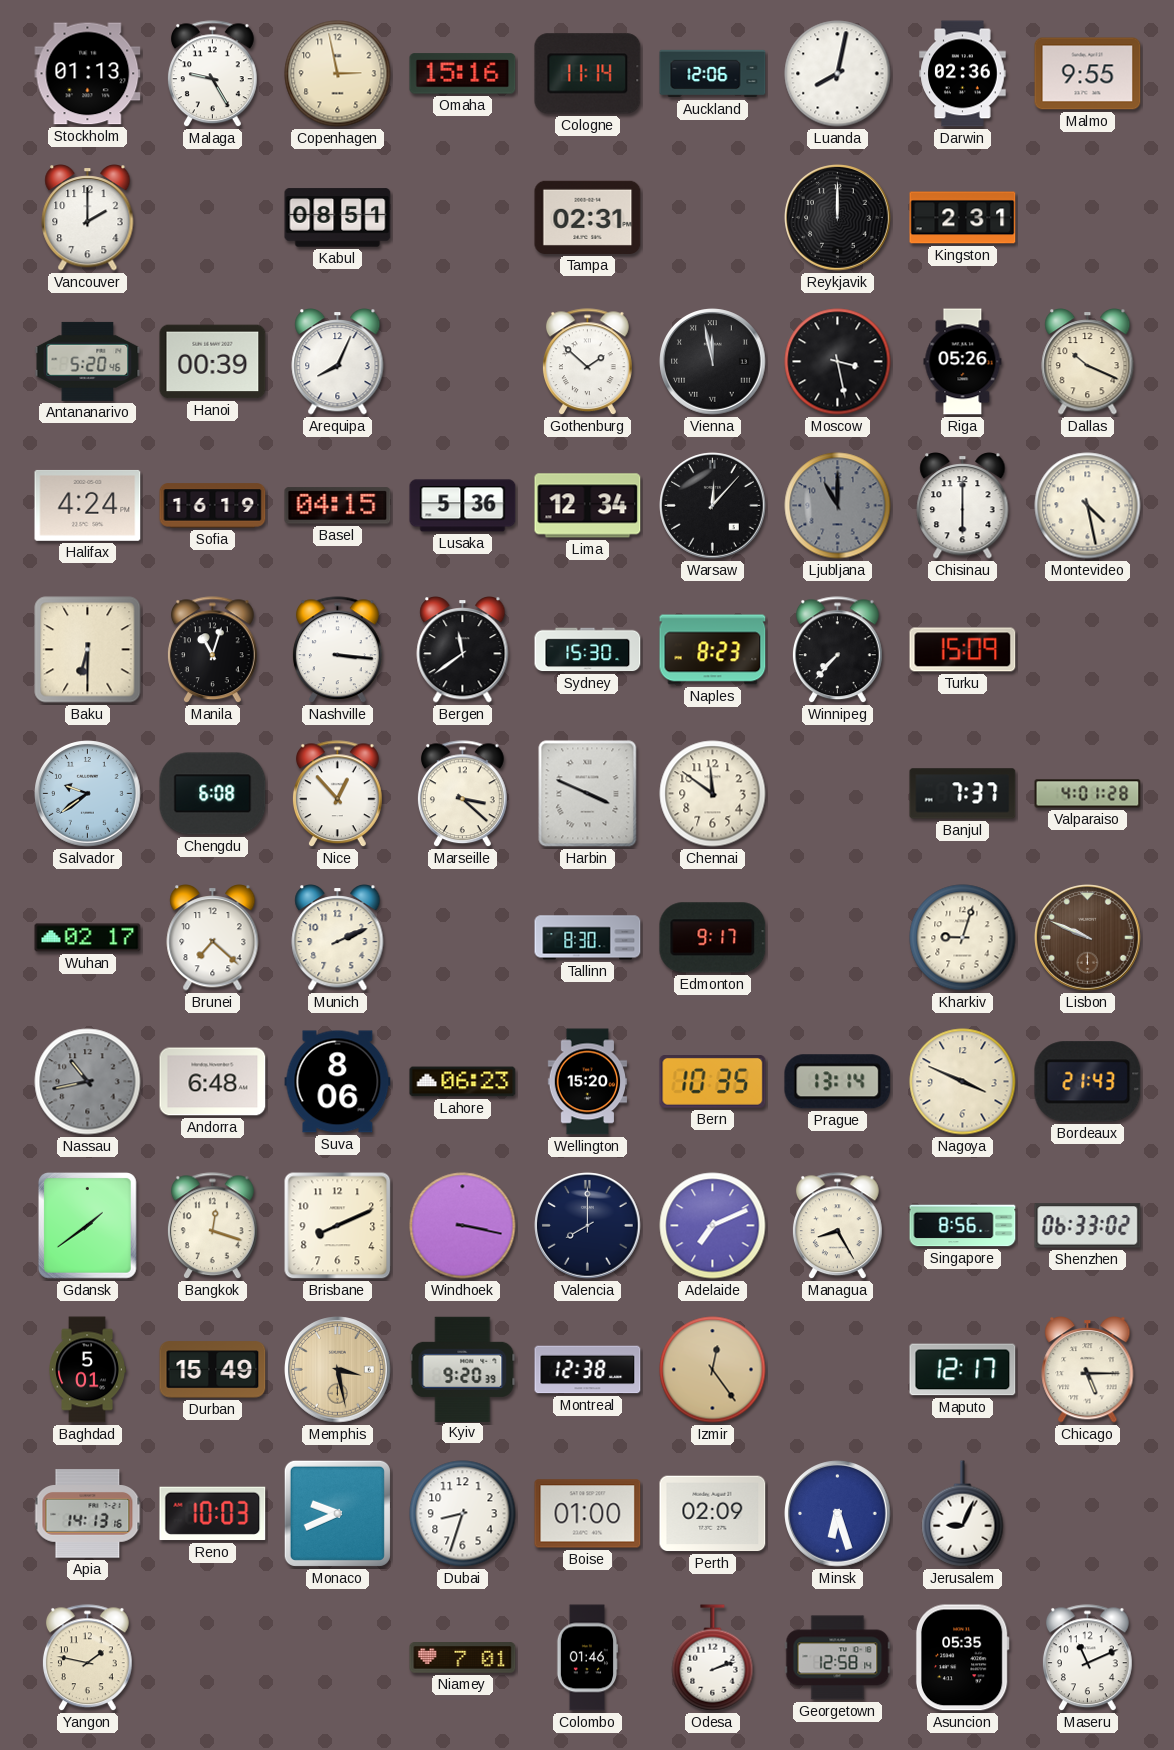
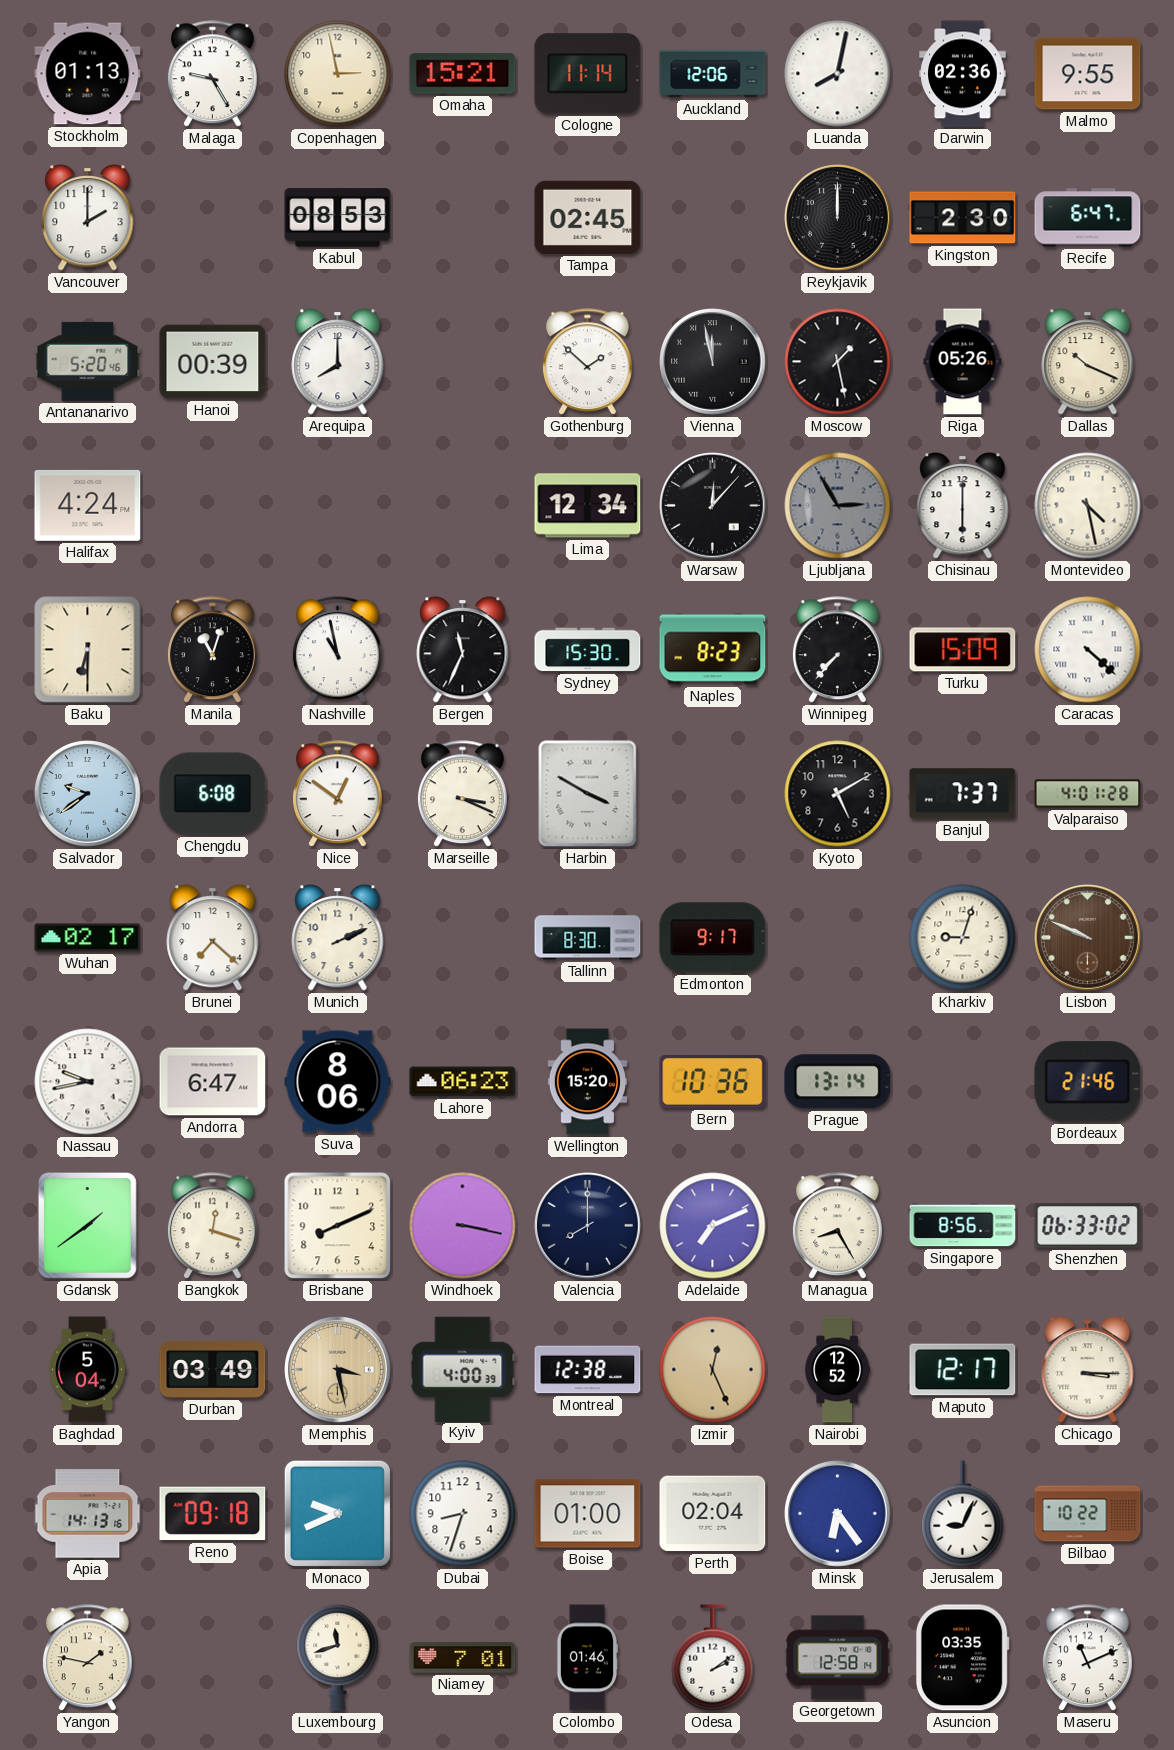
Omaha: 15:16 -> 15:21
Kabul: 08:51 -> 08:53
Tampa: 02:31 -> 02:45
Kingston: 2:31 -> 2:30
Recife: none -> 6:47
Arequipa: 8:04 -> 8:00
Moscow: 3:28 -> 1:28
Sofia: 16:19 -> none
Basel: 04:15 -> none
Lusaka: 5:36 -> none
Ljubljana: 11:00 -> 2:55
Nashville: 3:16 -> 10:58
Bergen: 11:39 -> 11:34
Caracas: none -> 4:22
Nice: 12:53 -> 12:51
Marseille: 3:22 -> 3:19
Harbin: 3:49 -> 3:50
Chennai: 11:51 -> none
Kyoto: none -> 5:10
Nassau: 10:43 -> 9:43
Nassau dial: grey -> white
Andorra: 6:48 -> 6:47
Bern: 10:35 -> 10:36
Nagoya: 3:49 -> none
Bordeaux: 21:43 -> 21:46
Baghdad: 5:01 -> 5:04
Durban: 15:49 -> 03:49
Kyiv: 9:20 -> 4:00
Izmir: 12:24 -> 12:26
Nairobi: none -> 12:52
Chicago: 5:15 -> 3:15
Reno: 10:03 -> 09:18
Perth: 02:09 -> 02:04
Minsk: 6:27 -> 6:24
Bilbao: none -> 10:22
Luxembourg: none -> 11:42
Odesa: 2:12 -> 2:09
Asuncion: 05:35 -> 03:35
